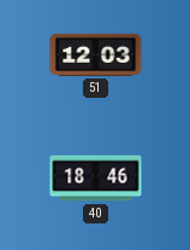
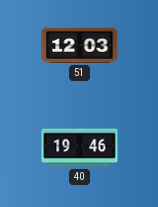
40: 18:46 -> 19:46
